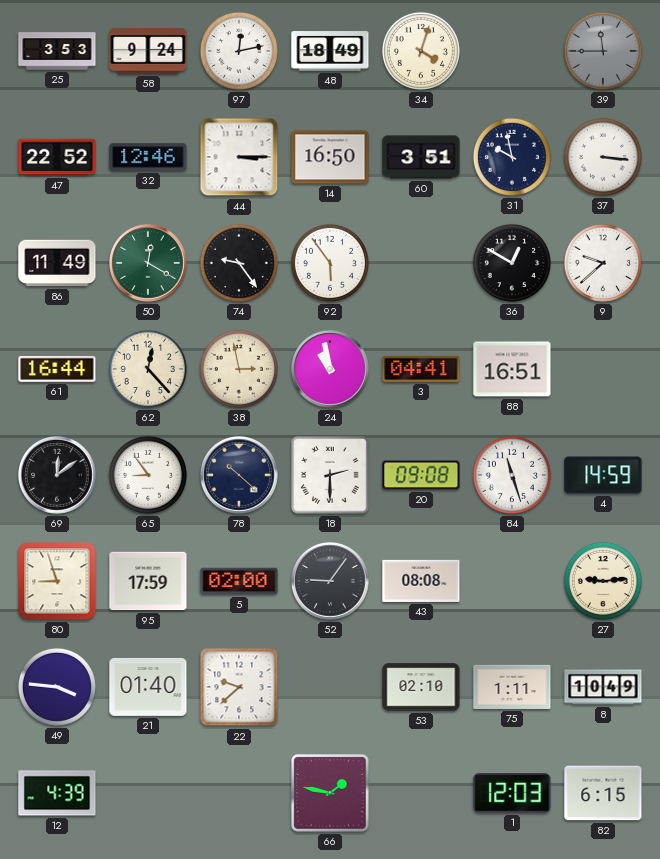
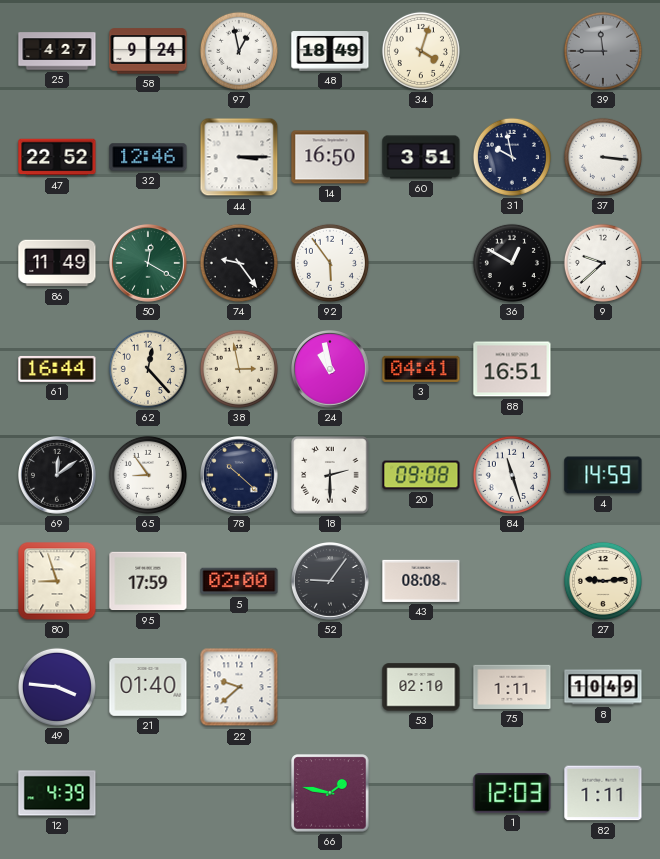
25: 3:53 -> 4:27
97: 12:13 -> 12:58
82: 6:15 -> 1:11
